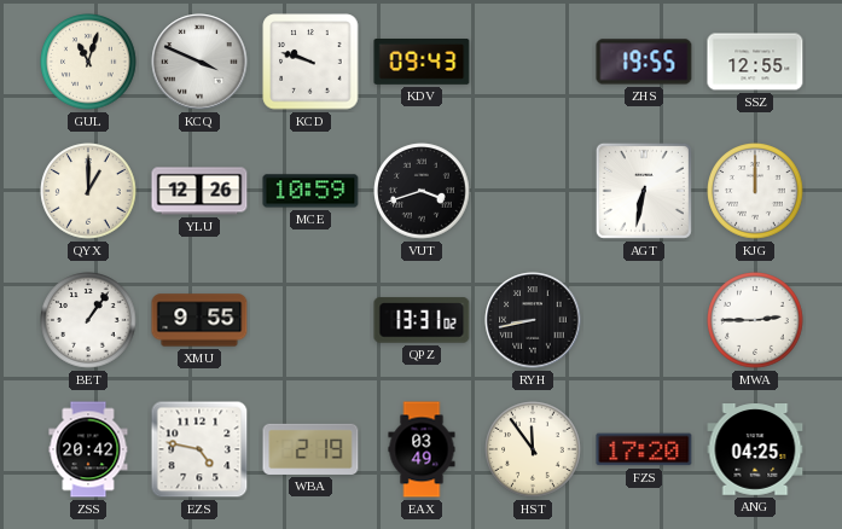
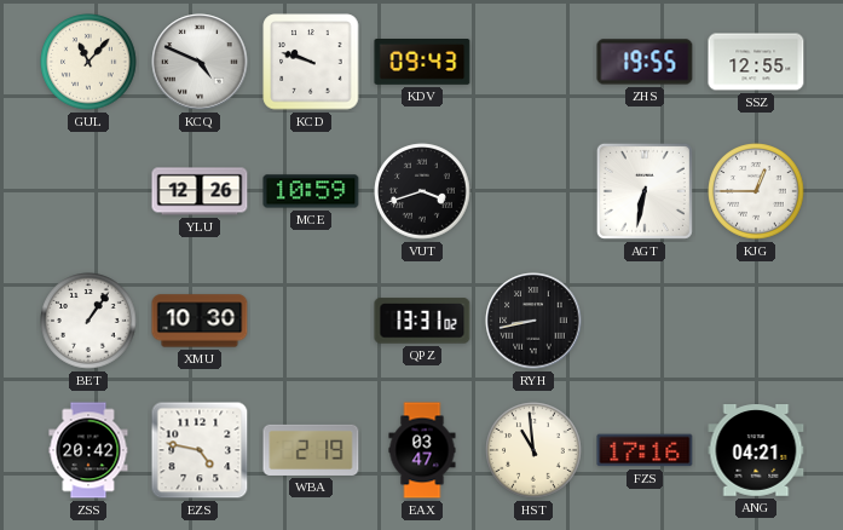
GUL: 11:03 -> 11:07
KCQ: 3:49 -> 4:49
QYX: 1:00 -> none
KJG: 12:00 -> 12:45
XMU: 9:55 -> 10:30
MWA: 2:45 -> none
EAX: 03:49 -> 03:47
HST: 11:54 -> 10:59
FZS: 17:20 -> 17:16
ANG: 04:25 -> 04:21
